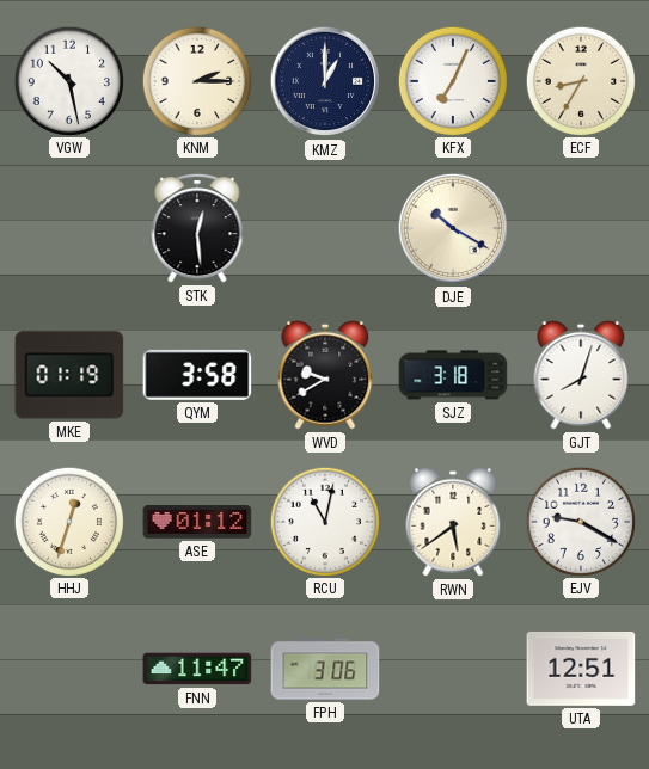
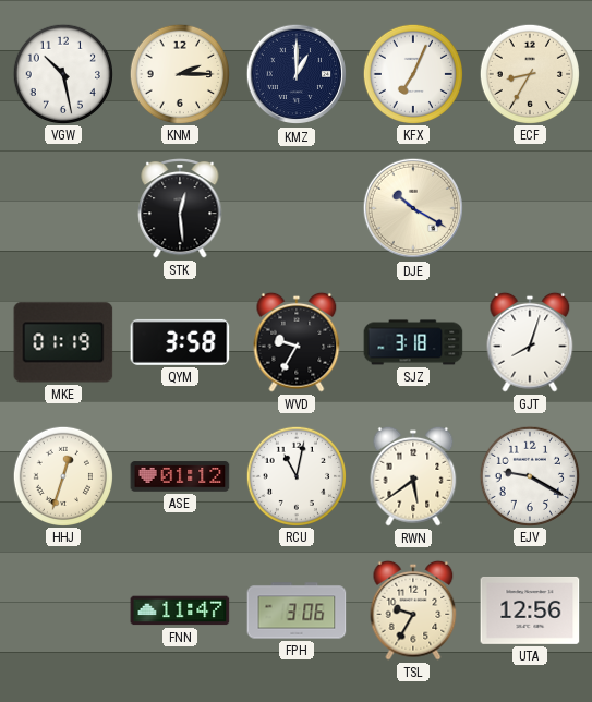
WVD: 9:40 -> 9:35
TSL: none -> 9:35
UTA: 12:51 -> 12:56
